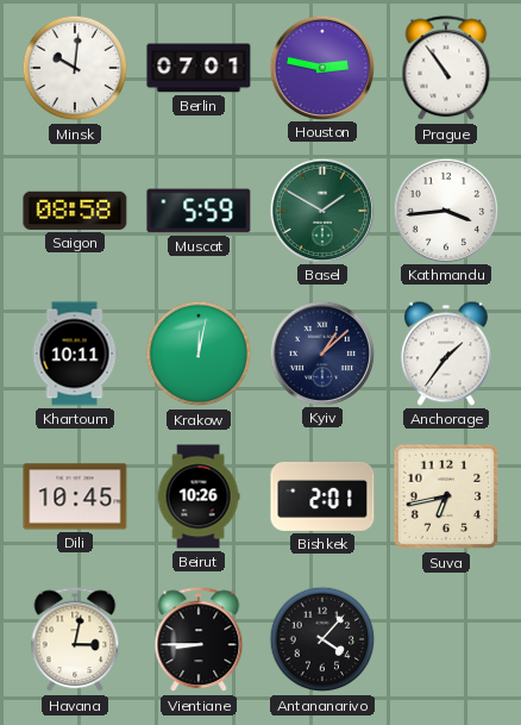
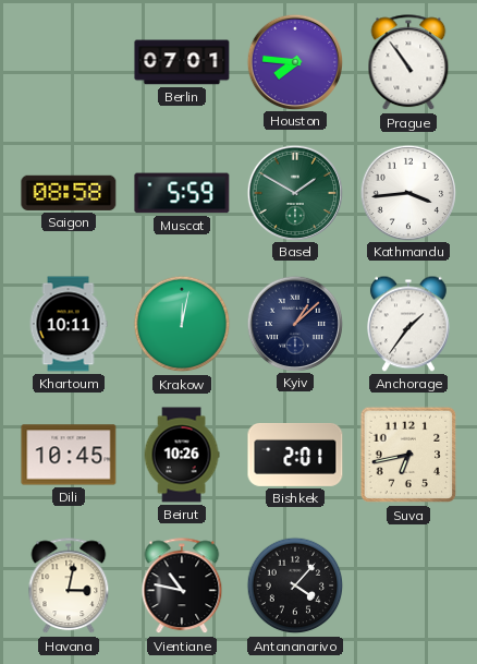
Minsk: 10:01 -> none
Houston: 2:47 -> 7:46
Vientiane: 8:45 -> 10:47
